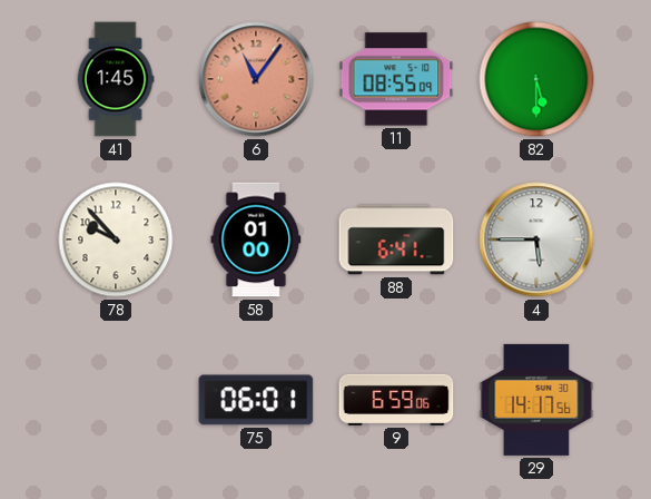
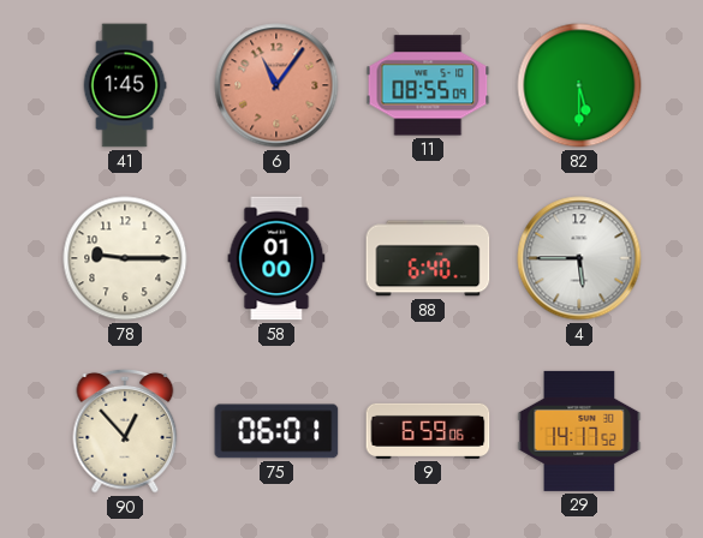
78: 9:53 -> 9:15
88: 6:41 -> 6:40
90: none -> 12:53
29: 14:17:56 -> 14:17:52
